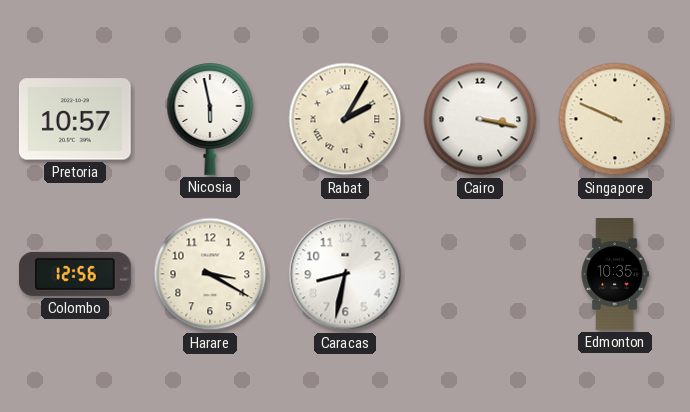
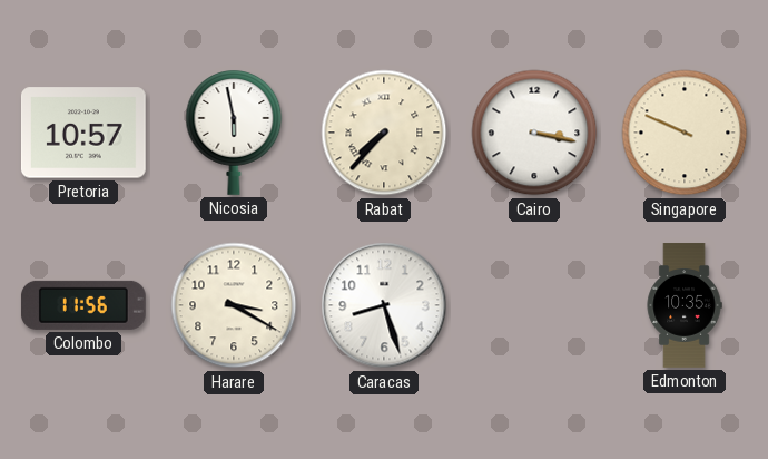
Rabat: 2:05 -> 7:37
Colombo: 12:56 -> 11:56
Caracas: 8:32 -> 8:27
